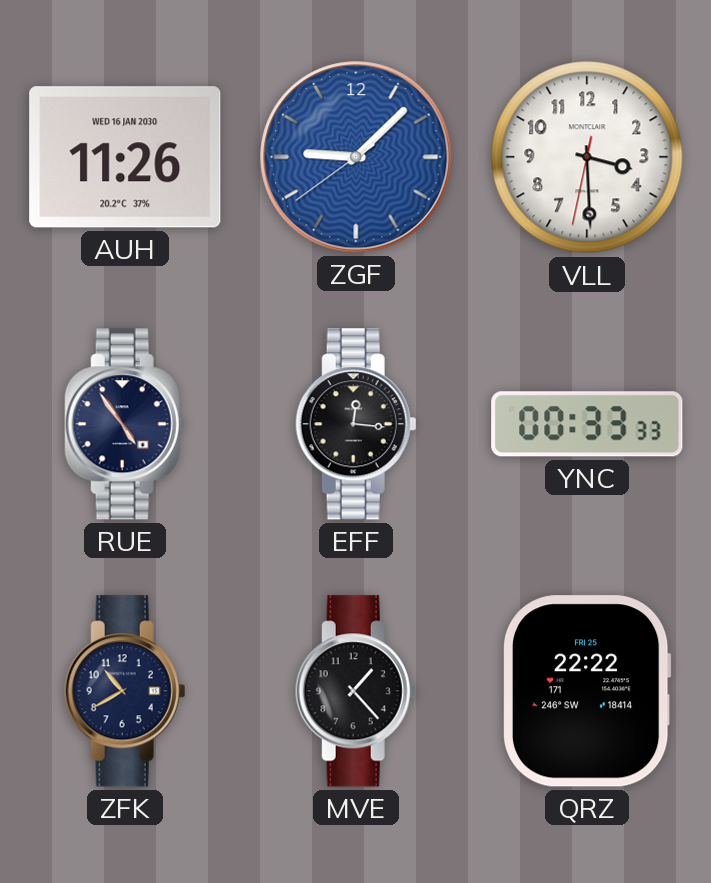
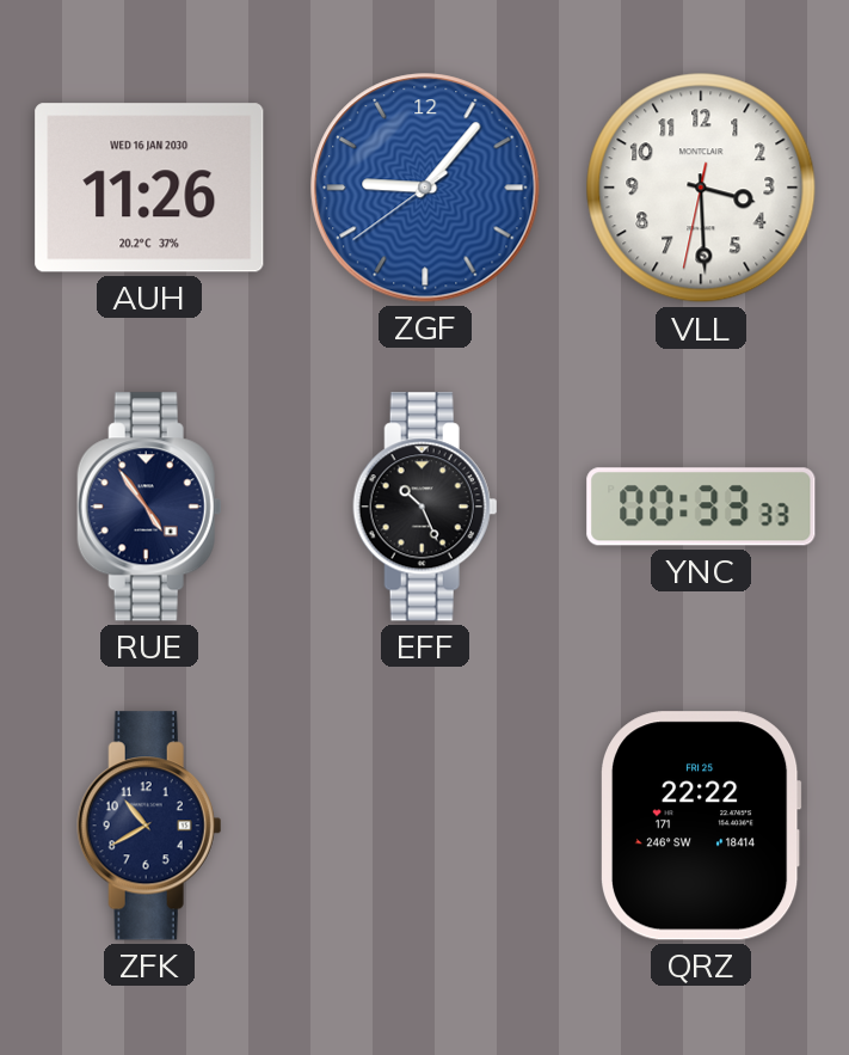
ZGF: 9:07 -> 9:06
EFF: 12:16 -> 10:26
MVE: 1:23 -> none
